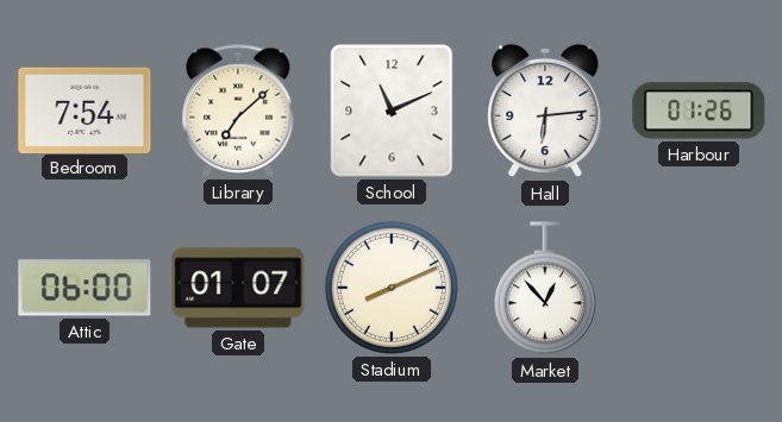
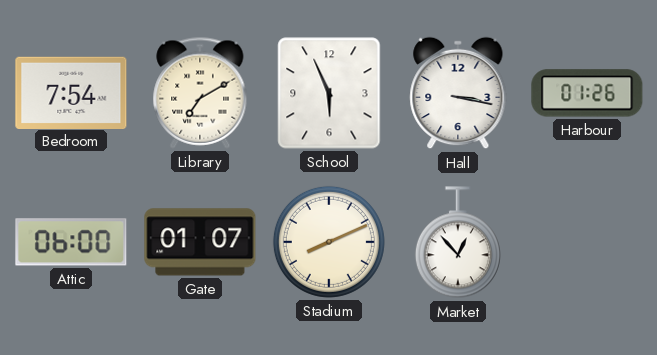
Library: 7:08 -> 7:10
School: 11:11 -> 5:56
Hall: 6:14 -> 3:17
